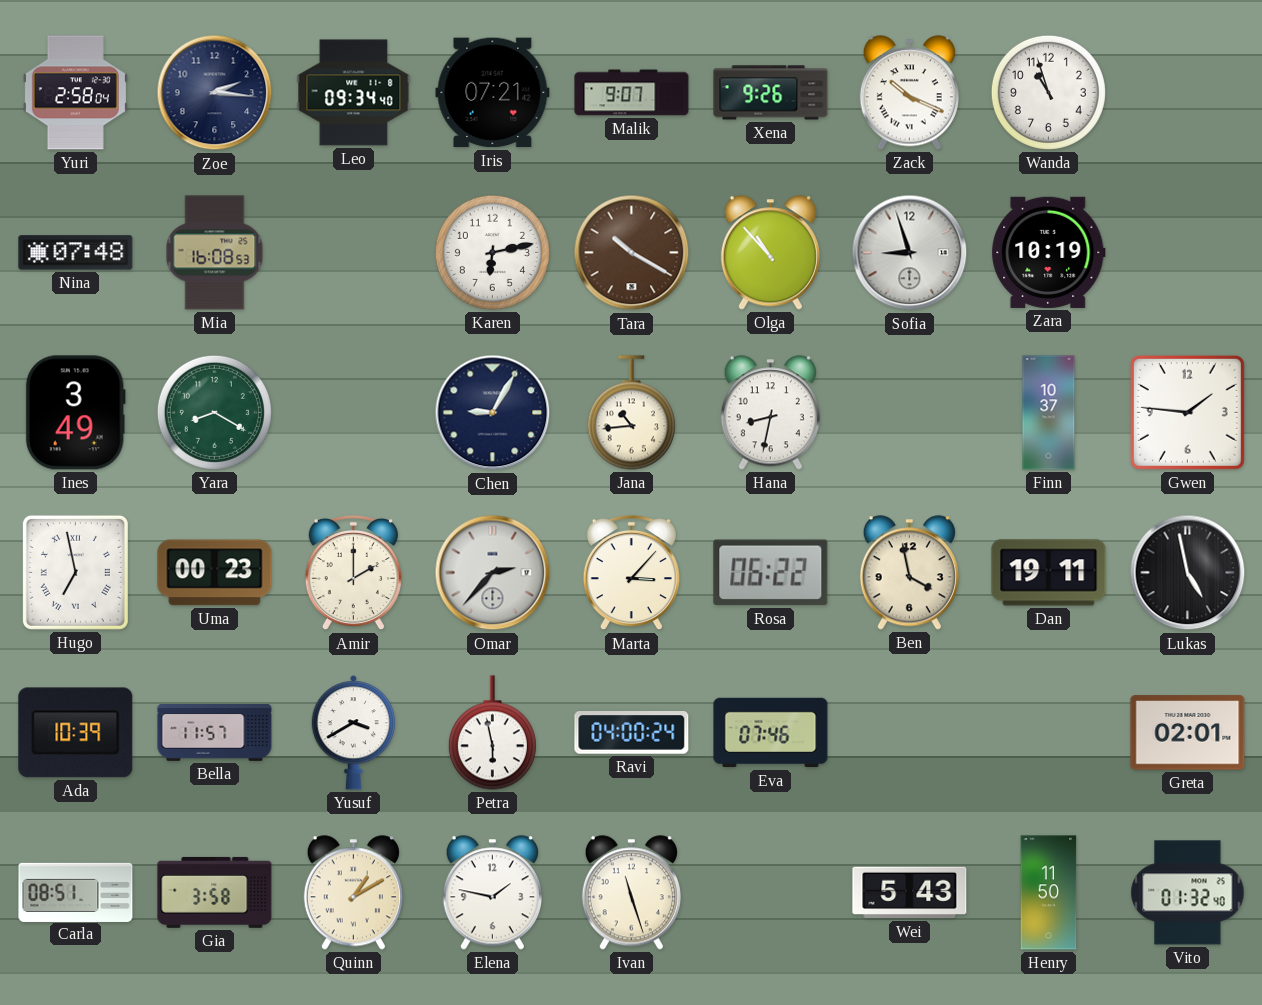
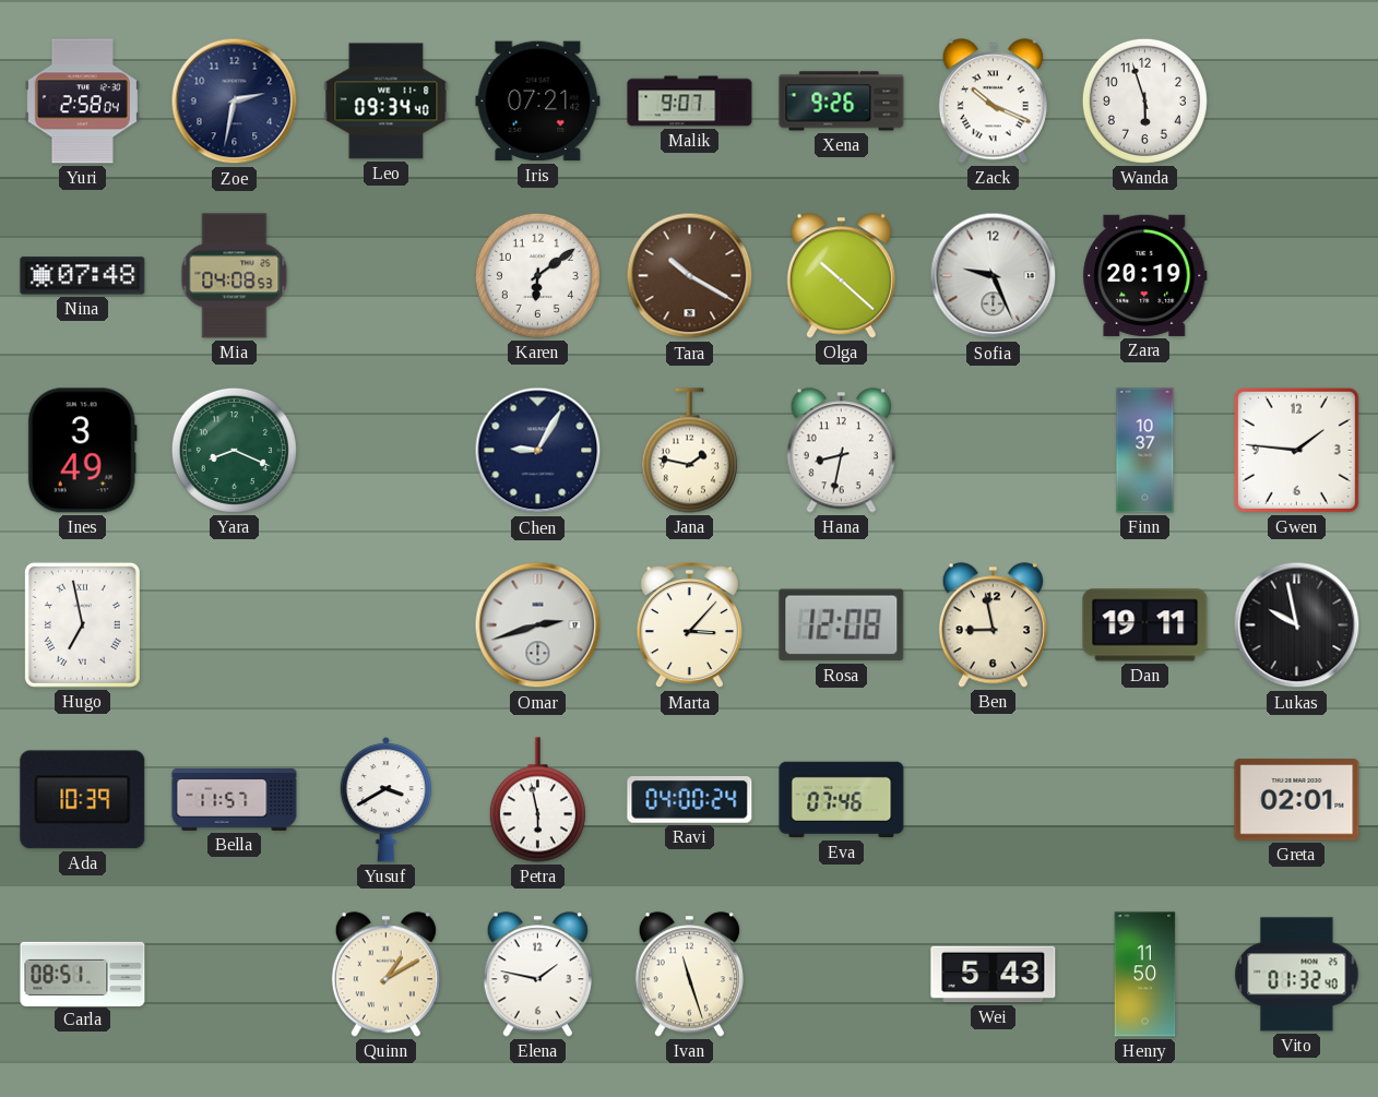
Zoe: 2:16 -> 2:32
Wanda: 10:57 -> 5:57
Mia: 16:08 -> 04:08
Karen: 6:13 -> 6:09
Olga: 10:53 -> 10:22
Sofia: 8:57 -> 9:26
Zara: 10:19 -> 20:19
Yara: 8:20 -> 8:19
Jana: 10:44 -> 1:47
Uma: 00:23 -> none
Amir: 2:00 -> none
Omar: 2:37 -> 2:42
Rosa: 06:22 -> 12:08
Ben: 3:58 -> 8:58
Lukas: 4:58 -> 9:58
Gia: 3:58 -> none
